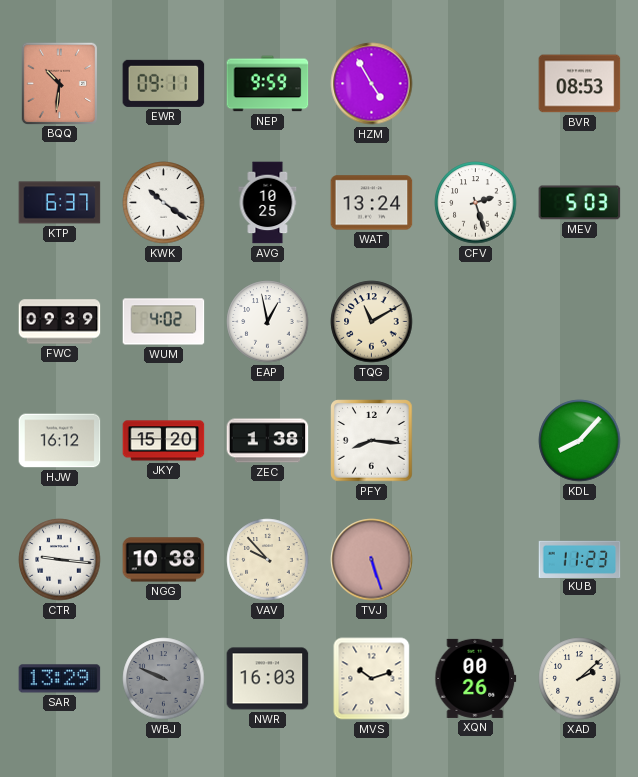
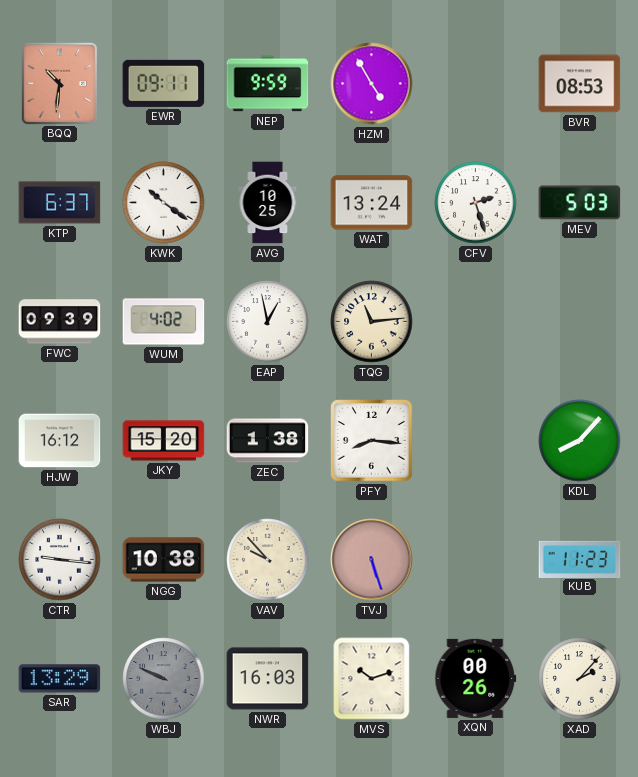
TQG: 11:10 -> 11:14
XAD: 2:08 -> 2:07
